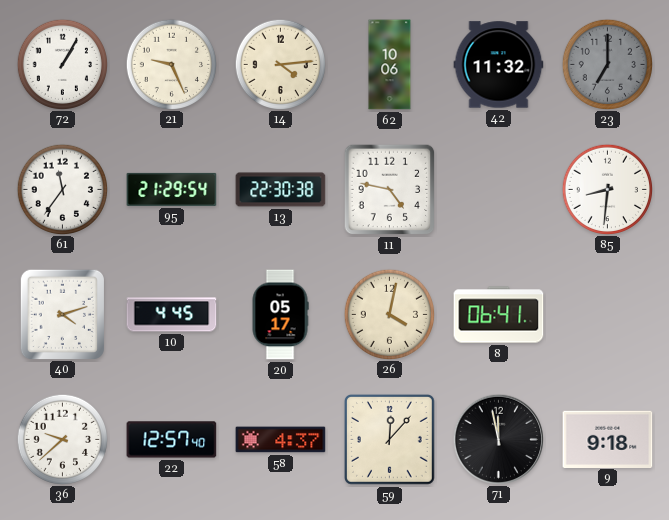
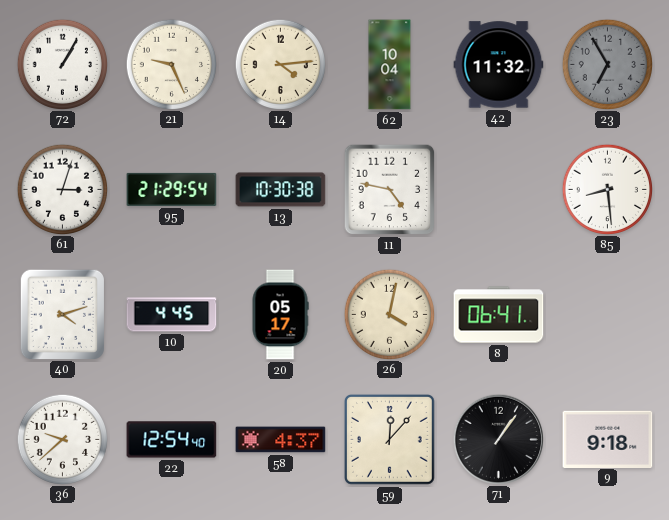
62: 10:06 -> 10:04
23: 7:00 -> 6:55
61: 11:36 -> 3:03
13: 22:30 -> 10:30
85: 8:31 -> 8:29
22: 12:57 -> 12:54
71: 11:58 -> 1:06
